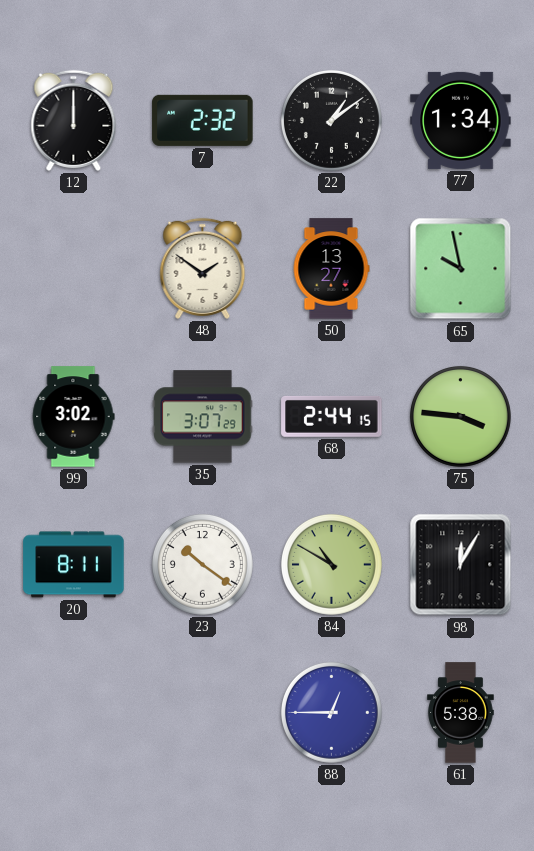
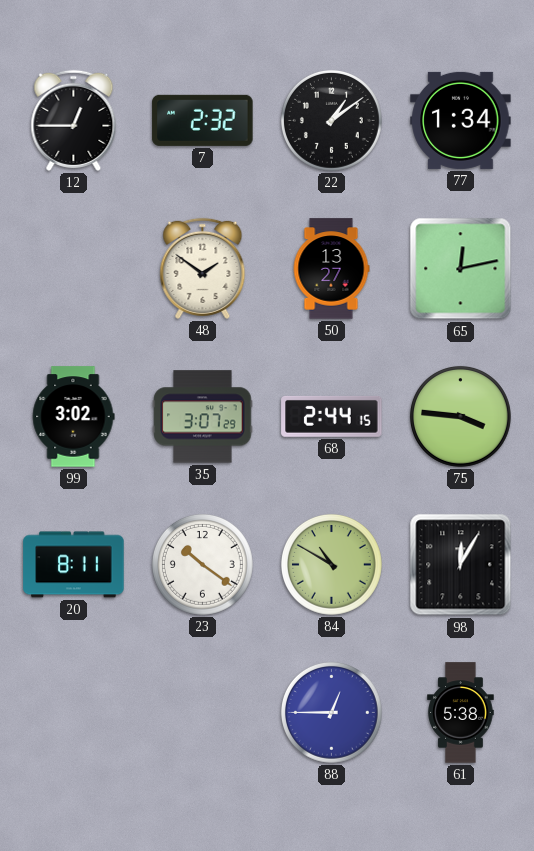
12: 12:00 -> 12:45
65: 9:58 -> 12:13
